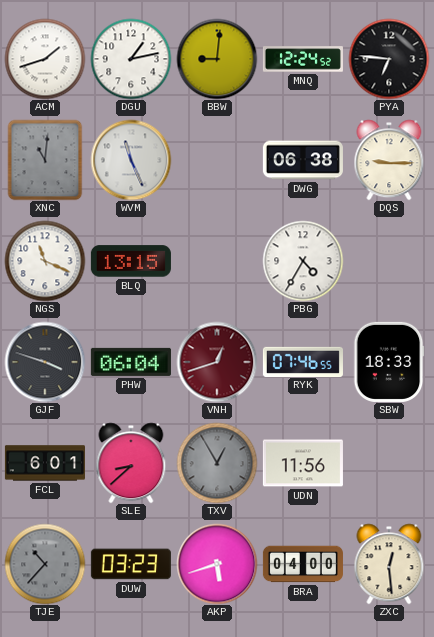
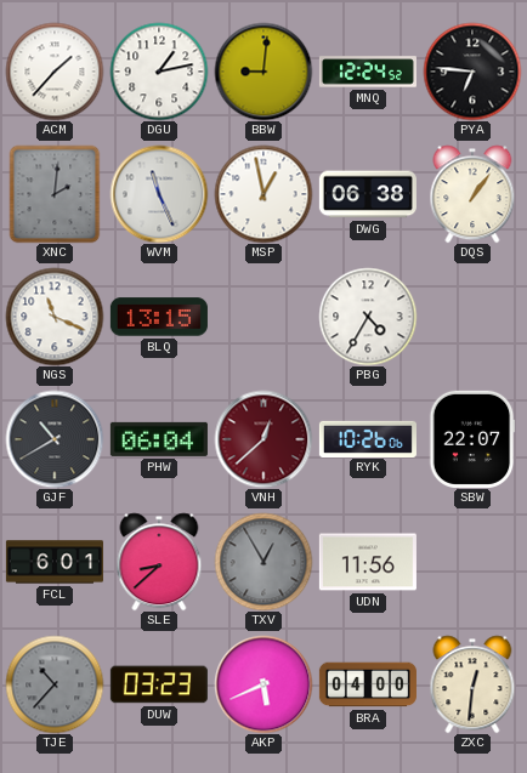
ACM: 1:42 -> 1:37
XNC: 11:01 -> 2:01
MSP: none -> 12:58
DQS: 9:15 -> 1:06
GJF: 3:48 -> 10:40
VNH: 12:42 -> 12:38
RYK: 07:46 -> 10:26
SBW: 18:33 -> 22:07
AKP: 5:42 -> 5:41
ZXC: 12:29 -> 12:31
